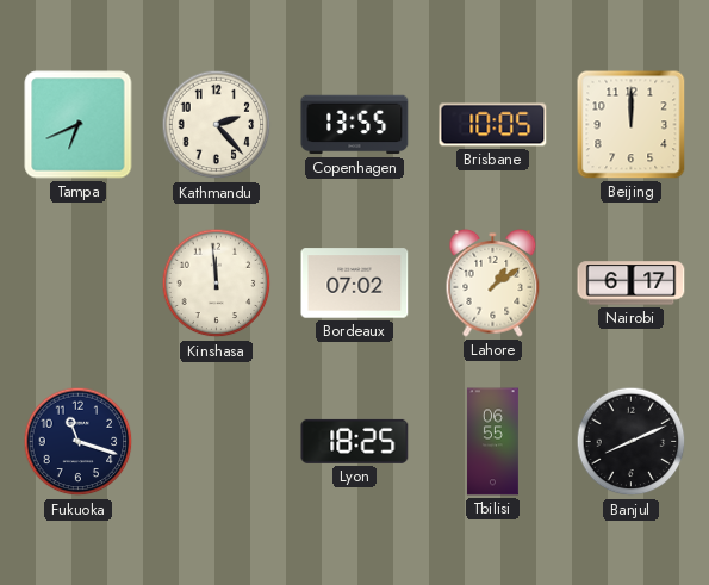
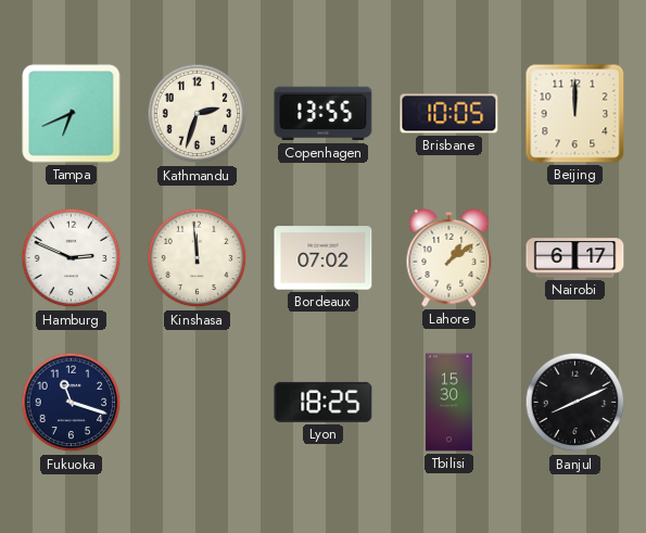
Kathmandu: 2:23 -> 2:33
Hamburg: none -> 2:49
Tbilisi: 06:55 -> 15:30
